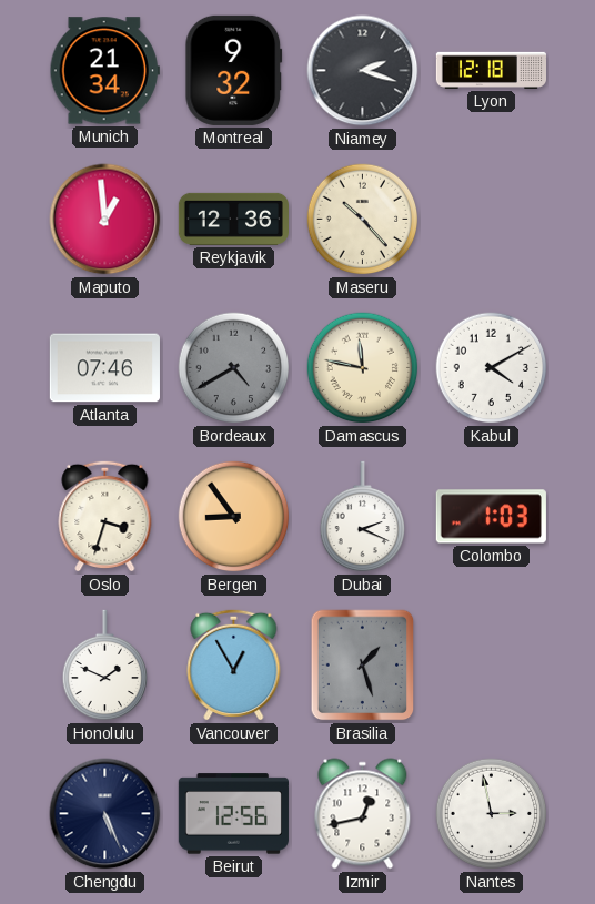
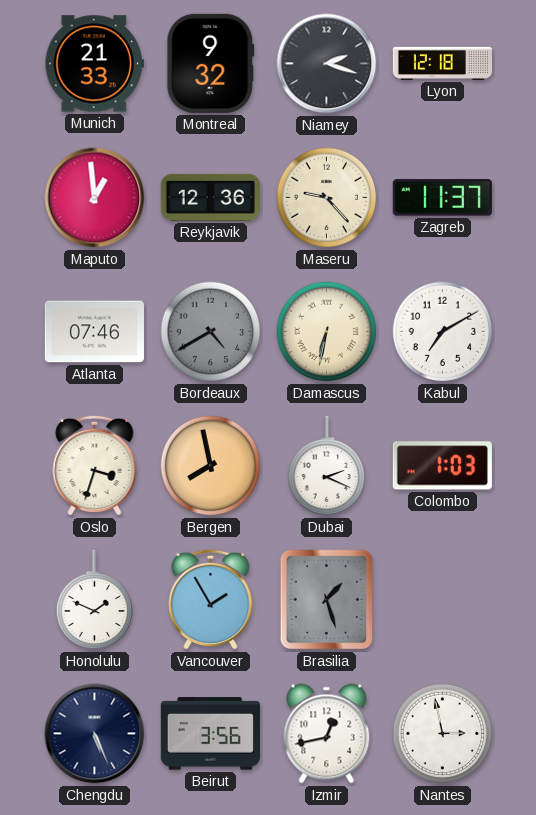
Munich: 21:34 -> 21:33
Maseru: 10:23 -> 9:23
Zagreb: none -> 11:37
Damascus: 11:47 -> 6:32
Kabul: 4:10 -> 7:10
Bergen: 8:54 -> 7:58
Vancouver: 12:55 -> 1:55
Beirut: 12:56 -> 3:56
